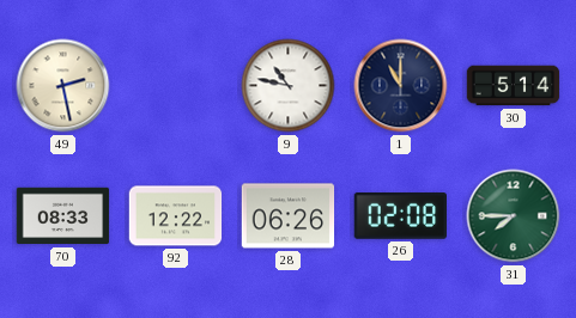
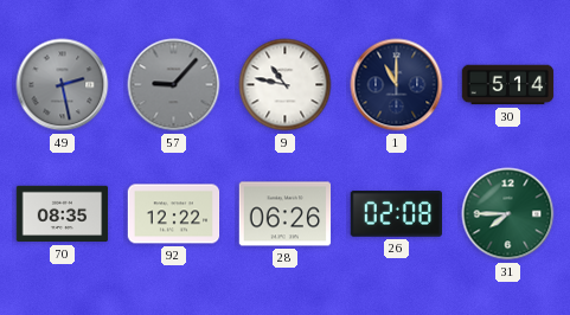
49 dial: cream -> grey
57: none -> 9:07
70: 08:33 -> 08:35
